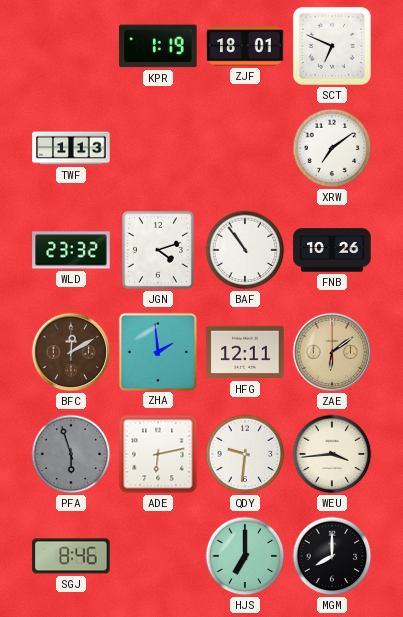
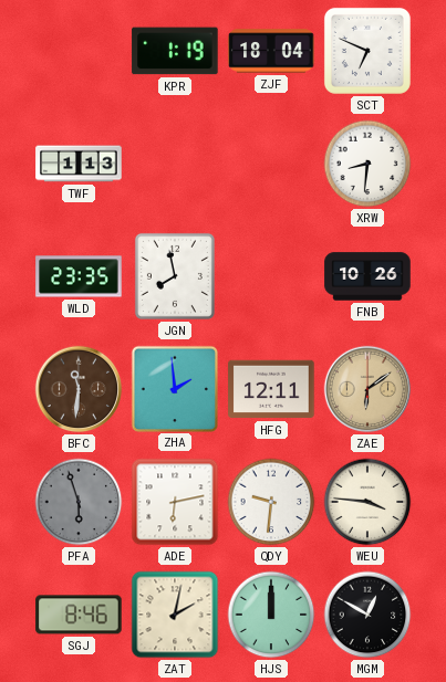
ZJF: 18:01 -> 18:04
XRW: 7:09 -> 8:31
WLD: 23:32 -> 23:35
JGN: 4:12 -> 7:58
BAF: 10:54 -> none
BFC: 12:10 -> 11:31
WEU: 3:44 -> 3:46
ZAT: none -> 2:02
HJS: 7:00 -> 12:00
MGM: 8:00 -> 12:50
